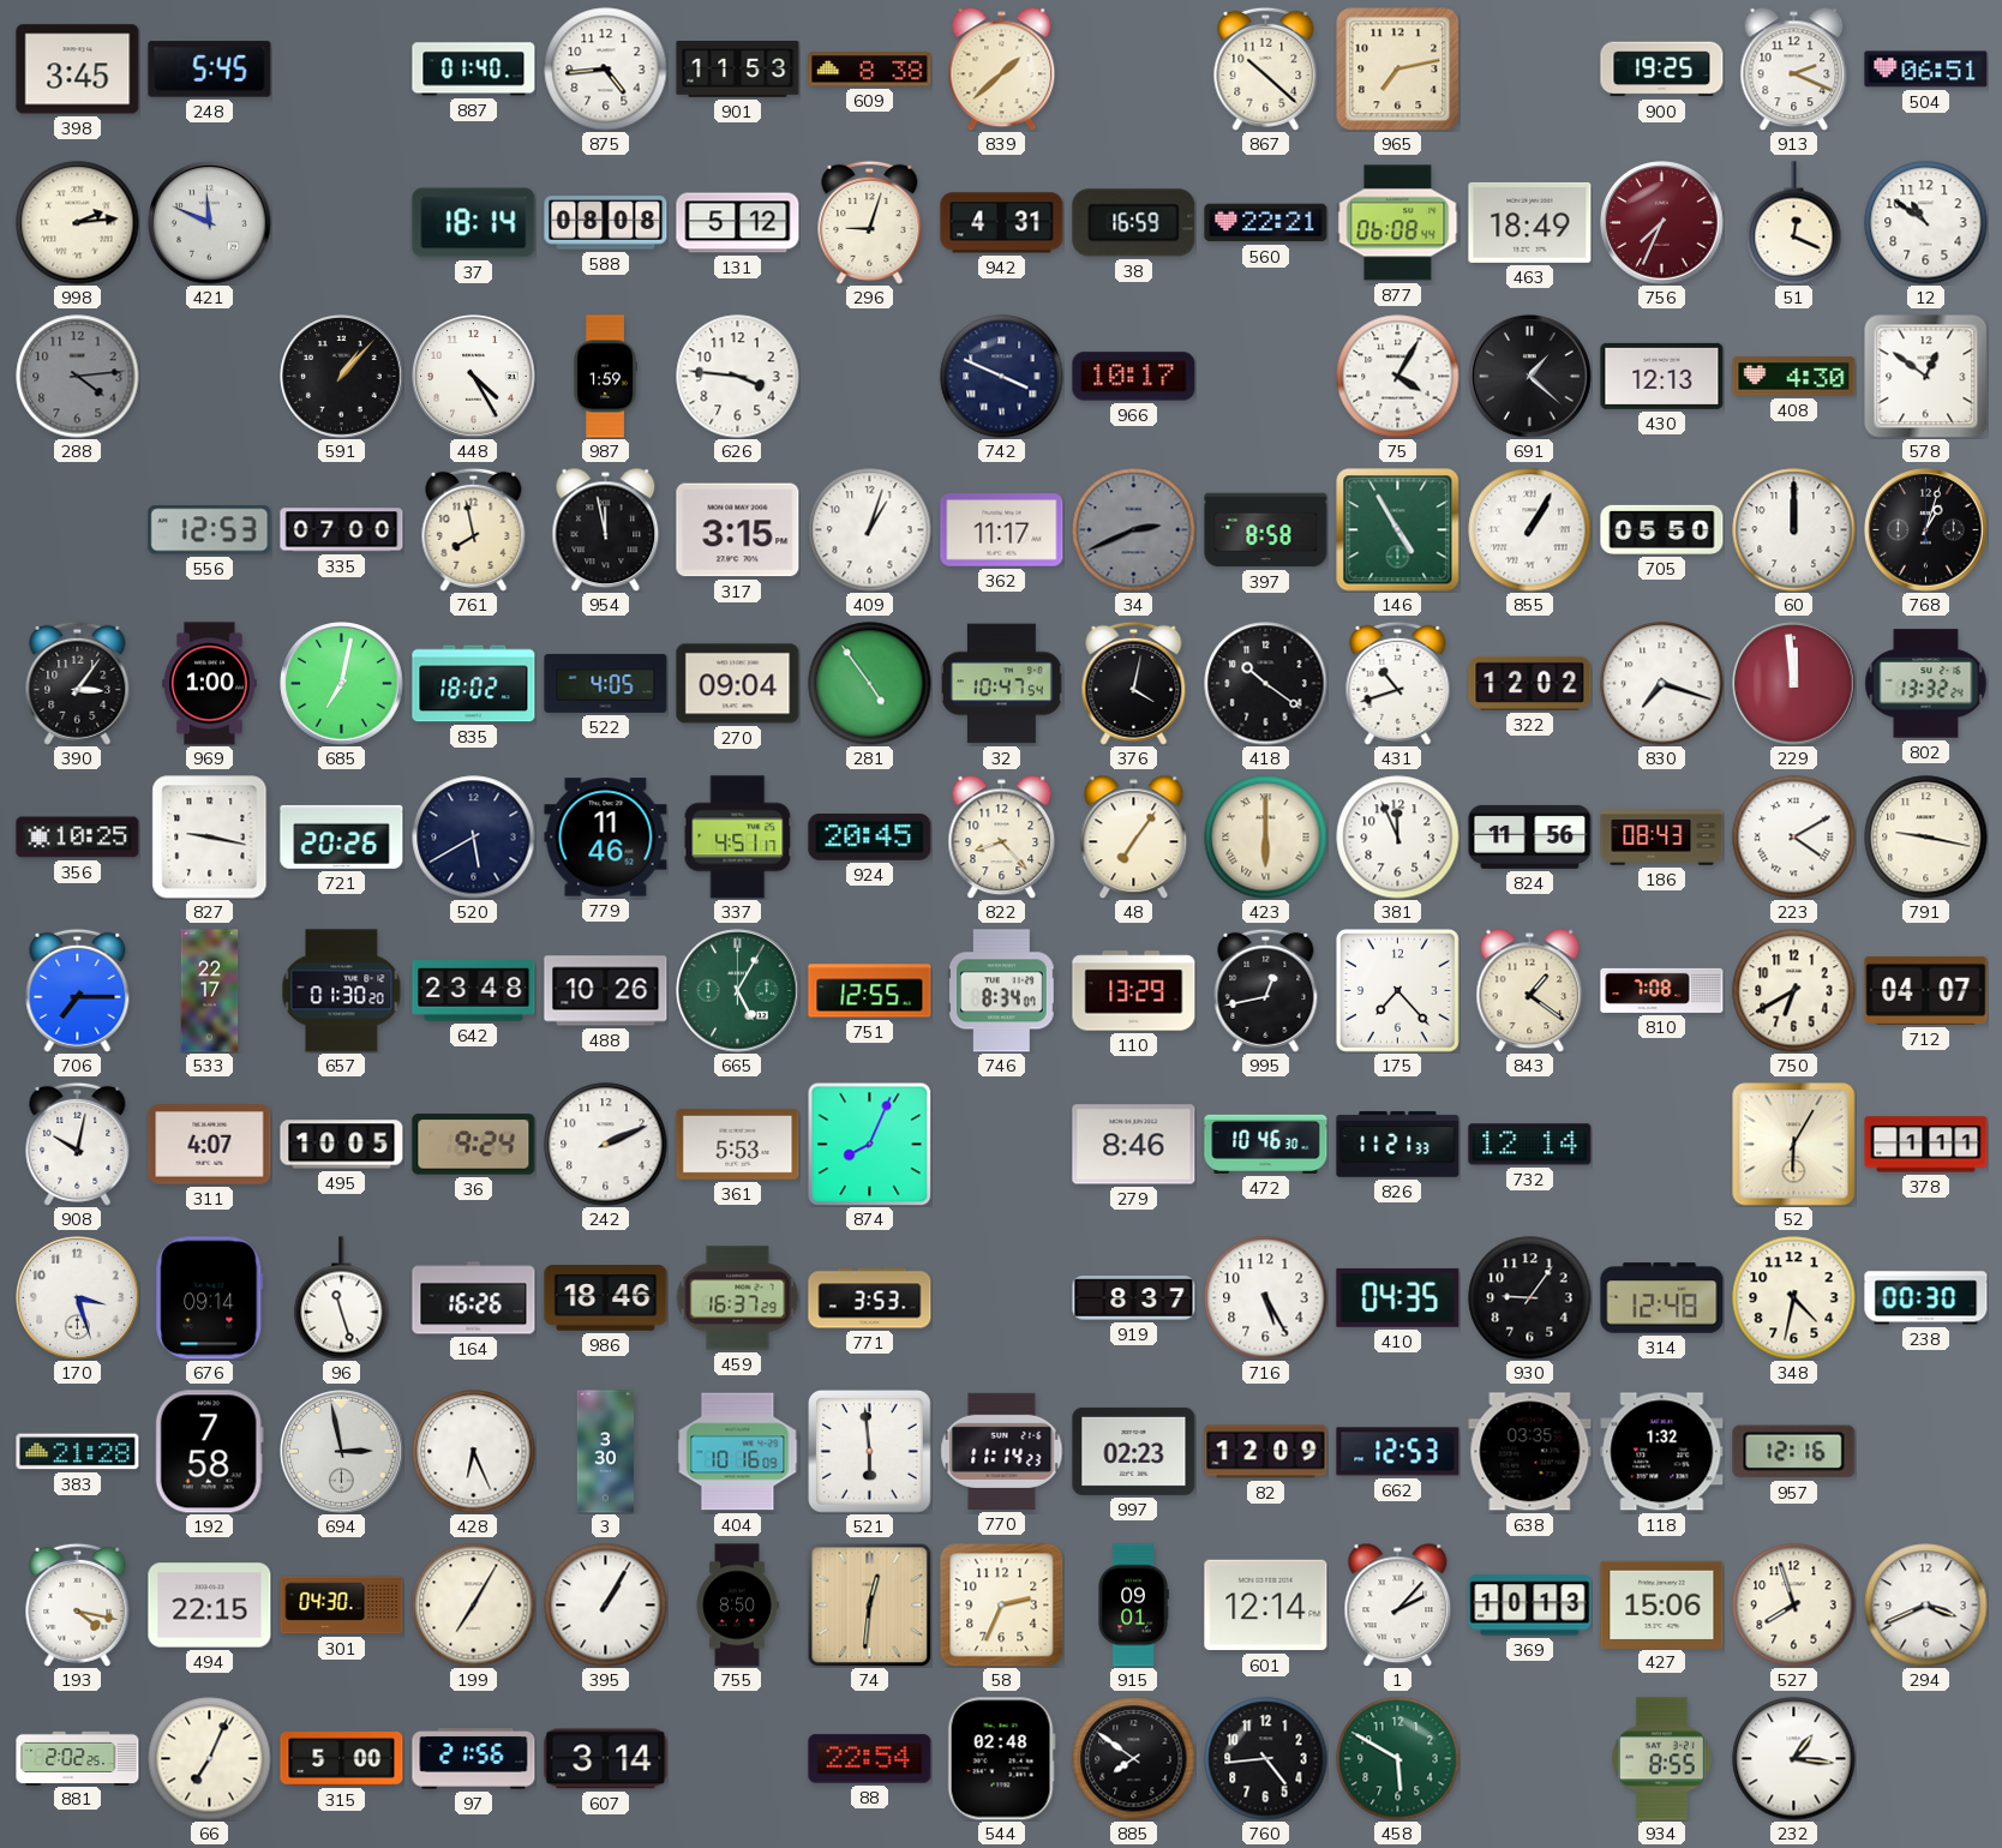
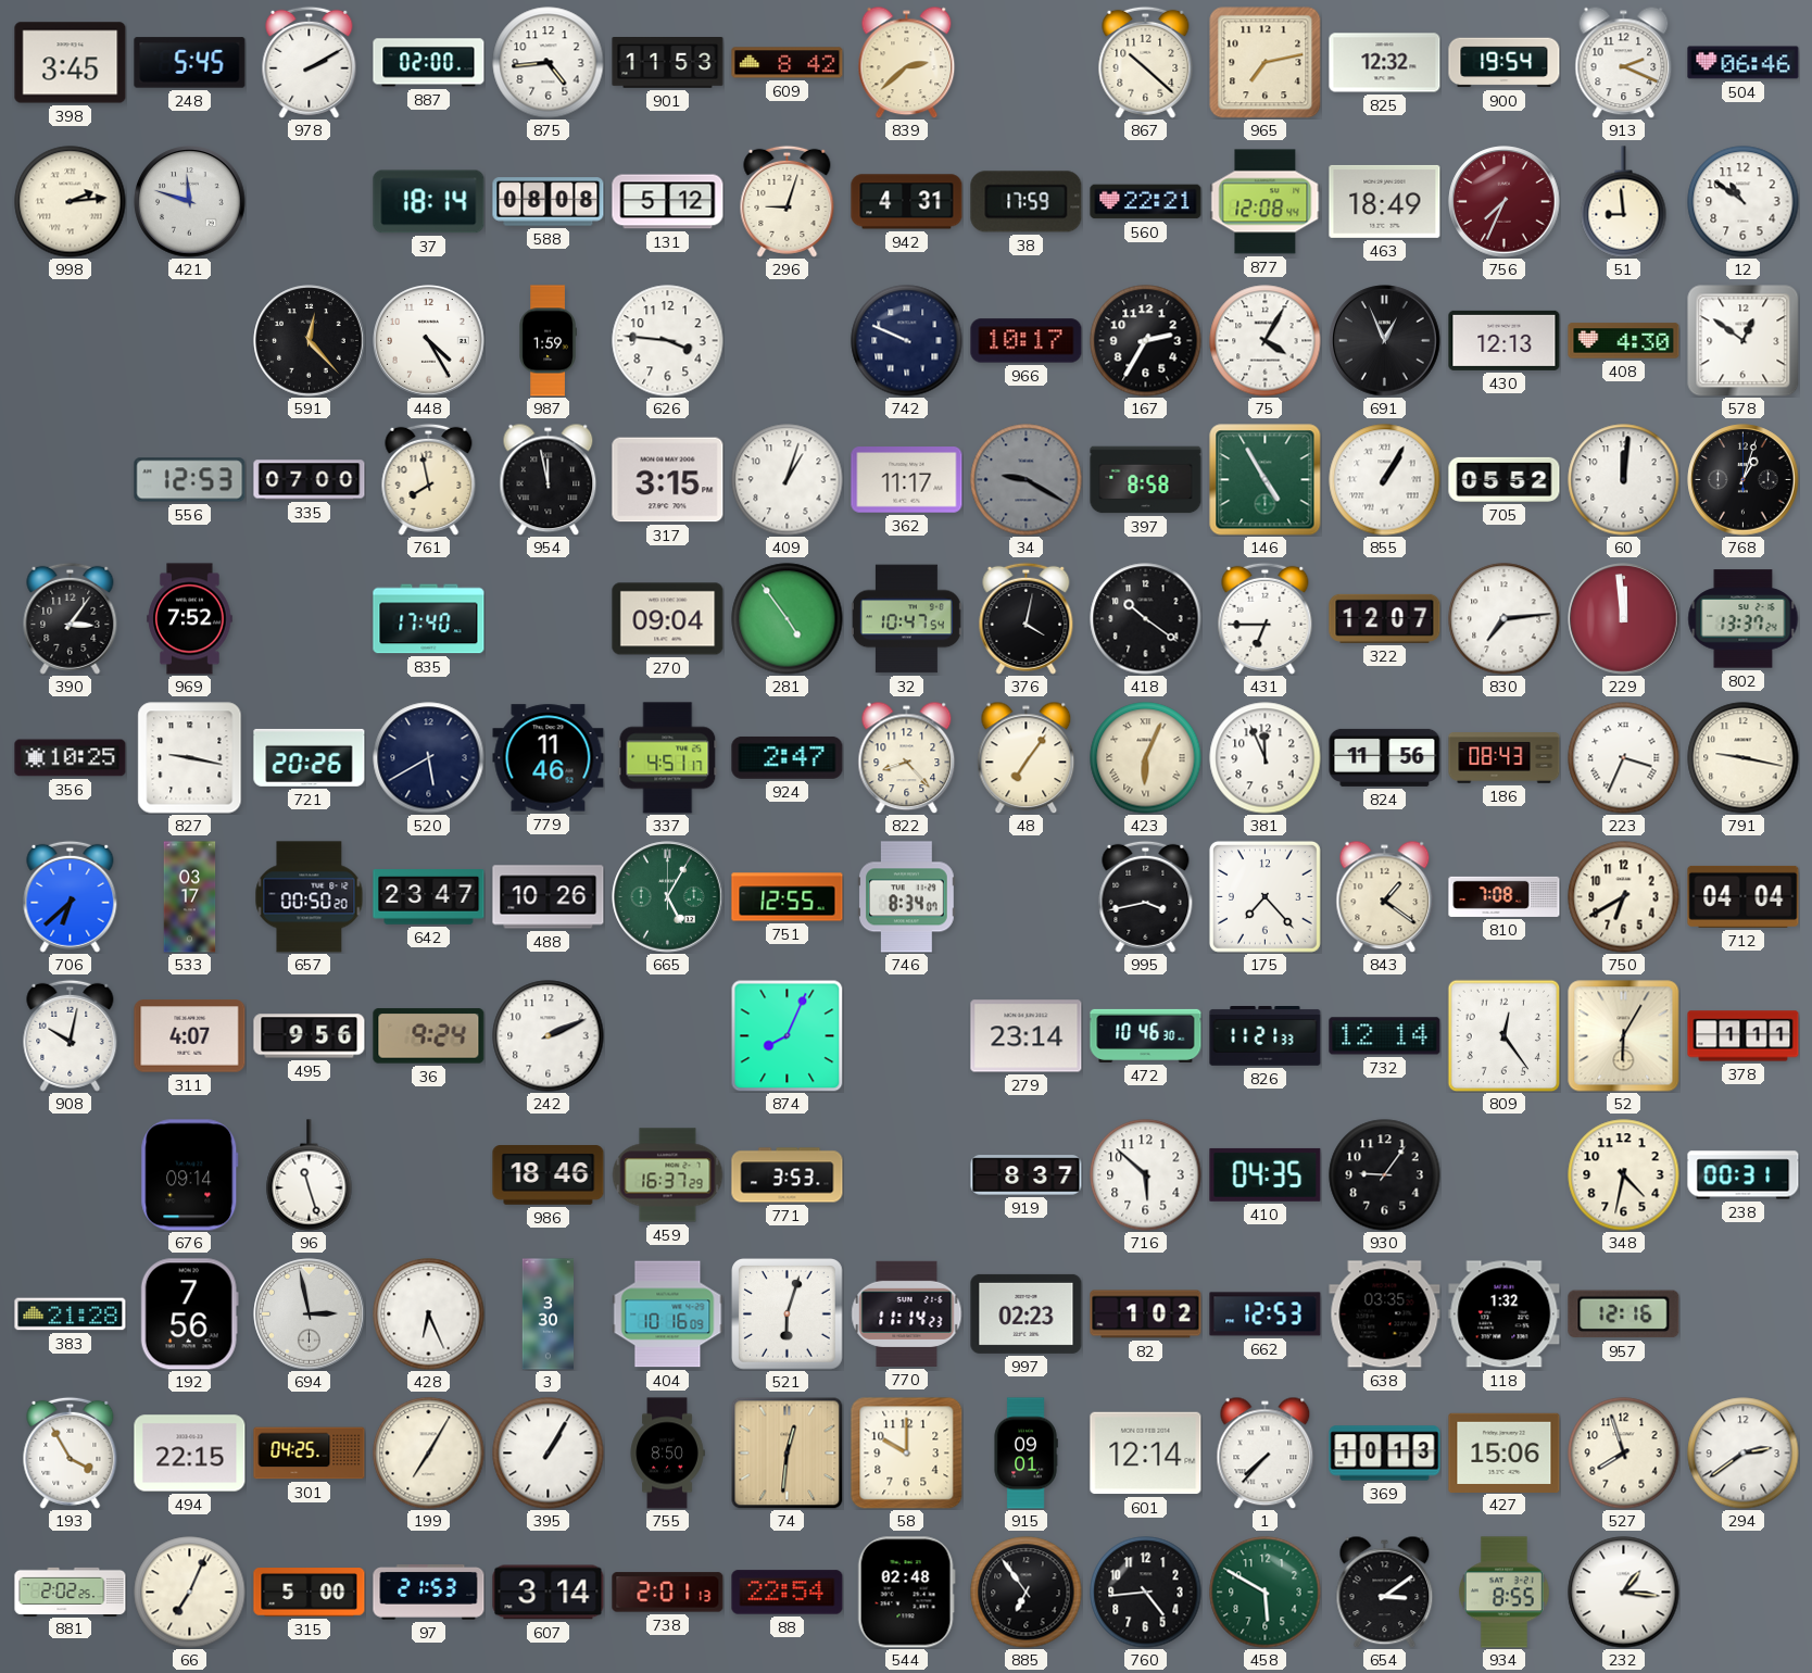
978: none -> 2:10
887: 01:40 -> 02:00
609: 8:38 -> 8:42
839: 1:38 -> 2:38
825: none -> 12:32
900: 19:25 -> 19:54
504: 06:51 -> 06:46
421: 11:49 -> 11:48
38: 16:59 -> 17:59
877: 06:08 -> 12:08
51: 12:19 -> 8:59
288: 4:14 -> none
591: 1:07 -> 12:23
742: 3:49 -> 9:49
167: none -> 2:35
691: 1:22 -> 12:56
34: 2:41 -> 9:20
705: 05:50 -> 05:52
60: 12:00 -> 12:01
969: 1:00 -> 7:52
685: 7:02 -> none
835: 18:02 -> 17:40
522: 4:05 -> none
431: 10:42 -> 6:45
322: 12:02 -> 12:07
830: 7:18 -> 7:14
802: 13:32 -> 13:37
924: 20:45 -> 2:47
423: 6:00 -> 6:04
223: 4:10 -> 3:34
706: 7:15 -> 6:38
533: 22:17 -> 03:17
657: 01:30 -> 00:50
642: 23:48 -> 23:47
110: 13:29 -> none
995: 12:43 -> 3:43
712: 04:07 -> 04:04
495: 10:05 -> 9:56
361: 5:53 -> none
279: 8:46 -> 23:14
809: none -> 12:24
170: 3:27 -> none
164: 16:26 -> none
716: 5:25 -> 5:52
314: 12:48 -> none
238: 00:30 -> 00:31
192: 7:58 -> 7:56
521: 5:59 -> 6:03
82: 12:09 -> 1:02
193: 4:17 -> 3:55
301: 04:30 -> 04:25
58: 2:34 -> 10:00
1: 2:07 -> 7:37
294: 3:41 -> 2:39
97: 21:56 -> 21:53
738: none -> 2:01
885: 7:51 -> 6:54
654: none -> 3:09
